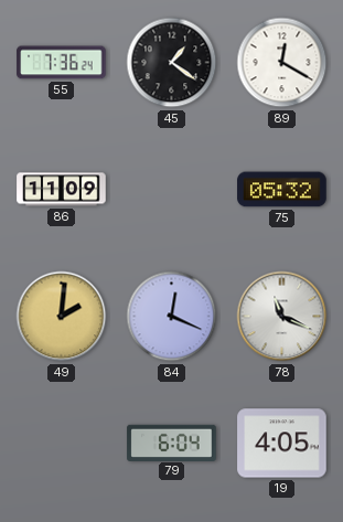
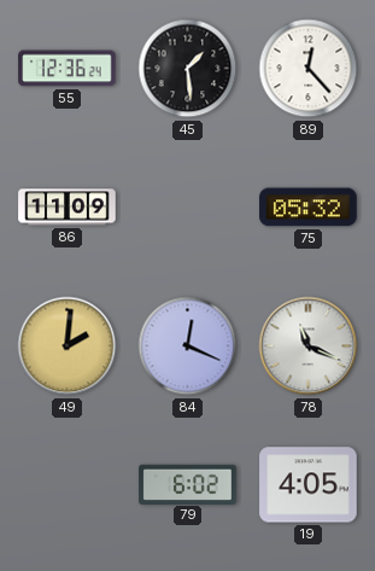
55: 7:36 -> 12:36
45: 1:21 -> 1:29
89: 12:20 -> 12:23
79: 6:04 -> 6:02
